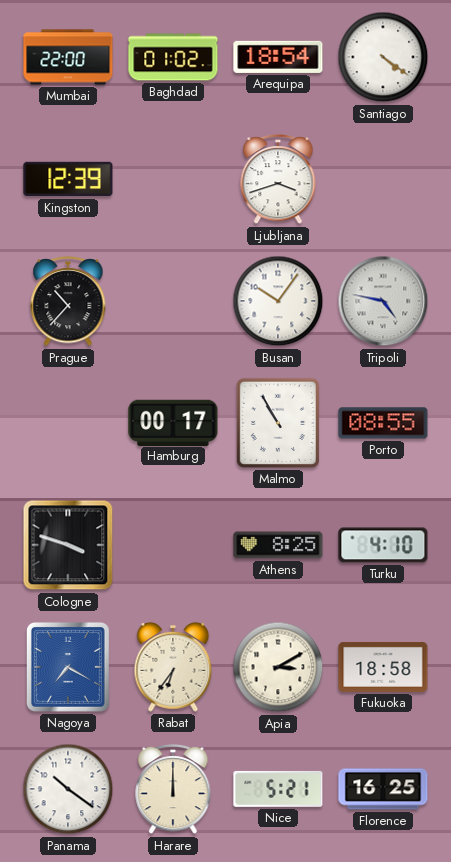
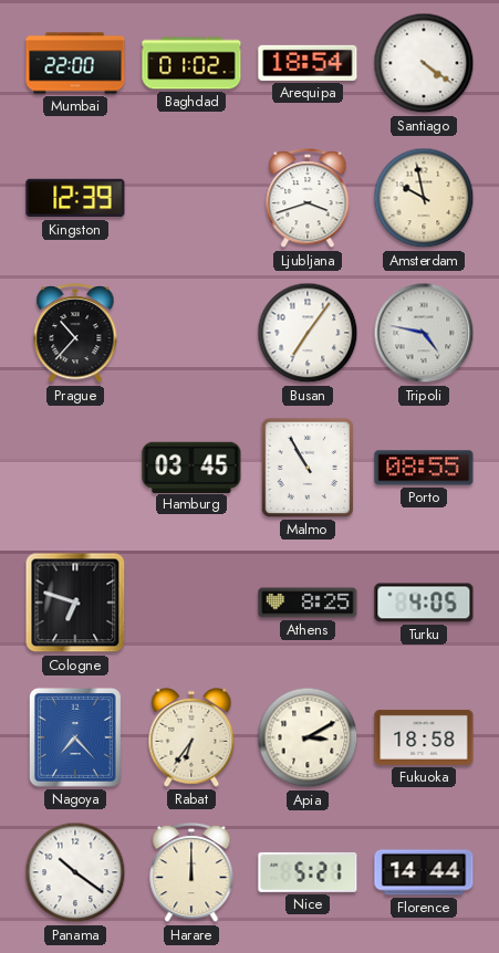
Amsterdam: none -> 9:58
Busan: 10:06 -> 7:06
Hamburg: 00:17 -> 03:45
Cologne: 3:48 -> 6:48
Turku: 4:10 -> 4:05
Nagoya: 7:20 -> 7:23
Florence: 16:25 -> 14:44
